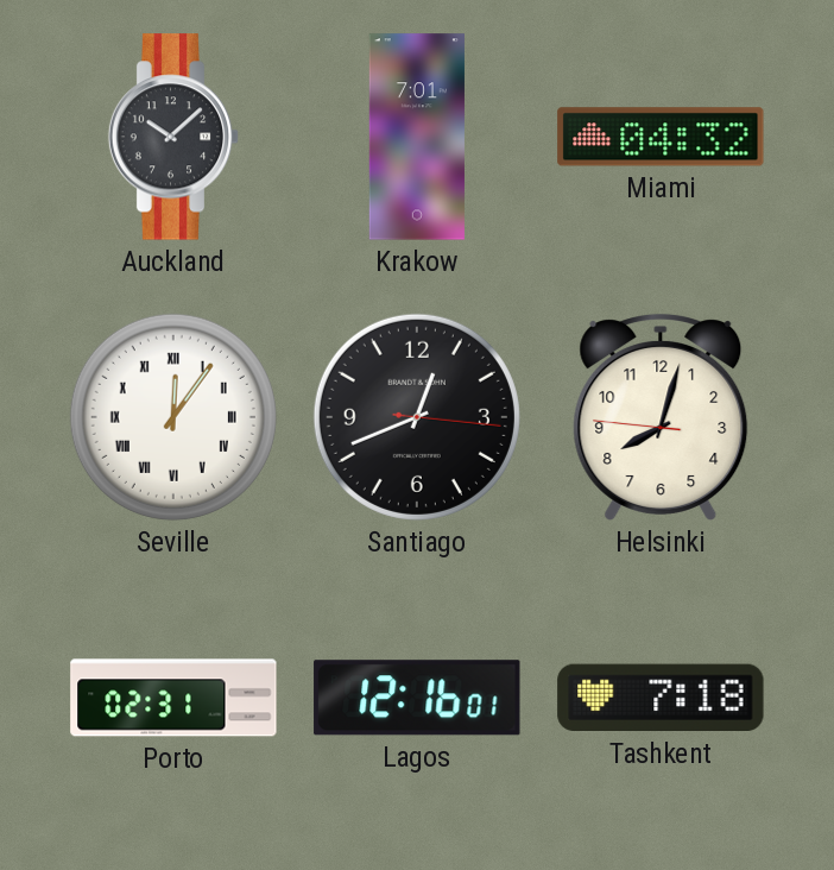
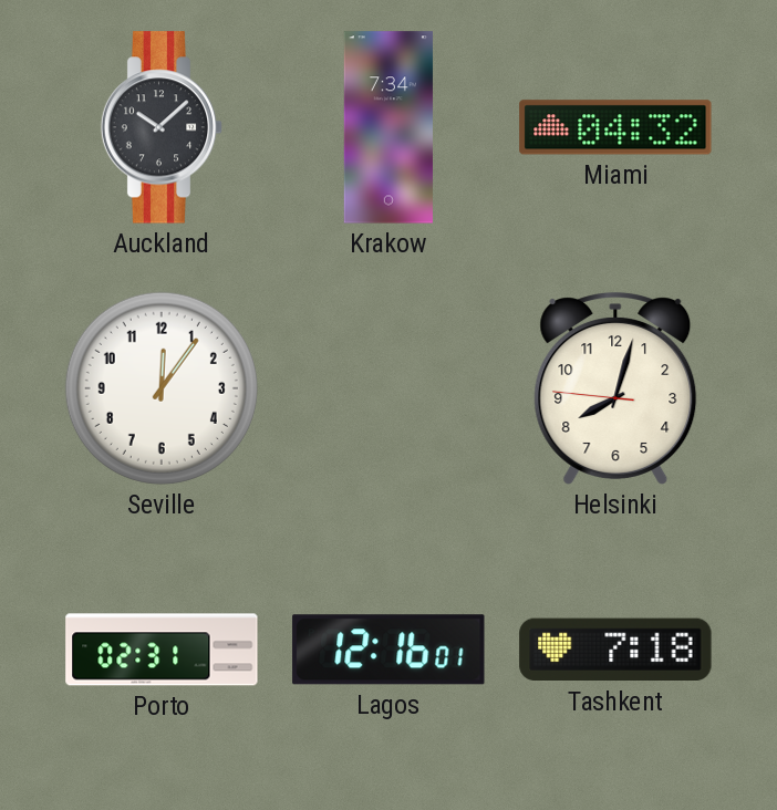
Krakow: 7:01 -> 7:34
Seville numerals: Roman -> Arabic
Santiago: 12:41 -> none
